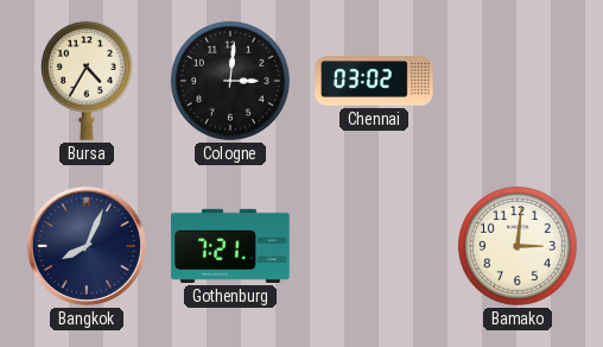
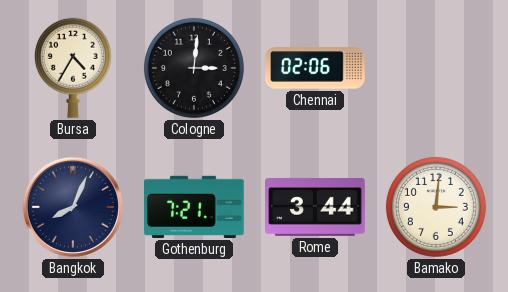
Chennai: 03:02 -> 02:06
Rome: none -> 3:44
